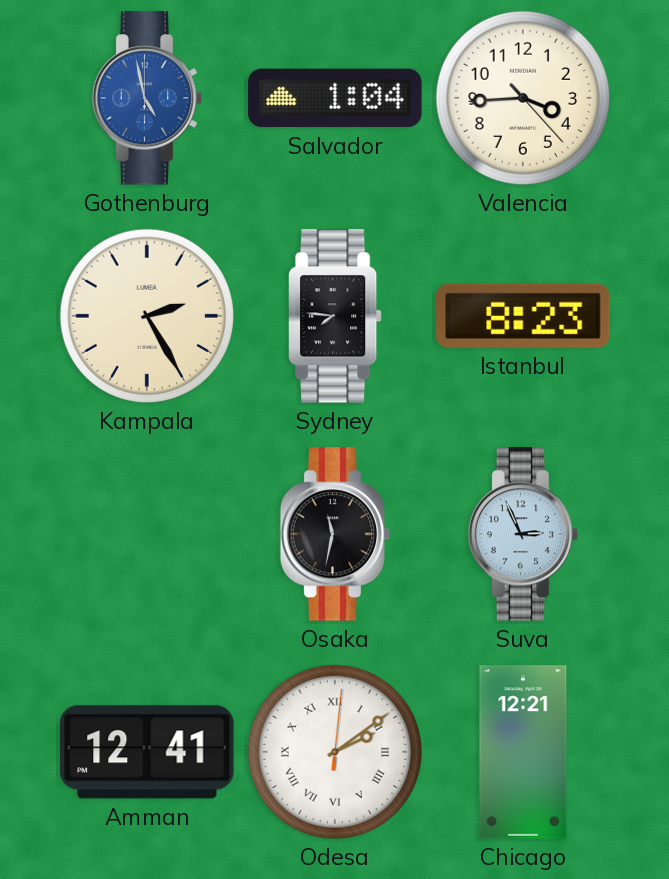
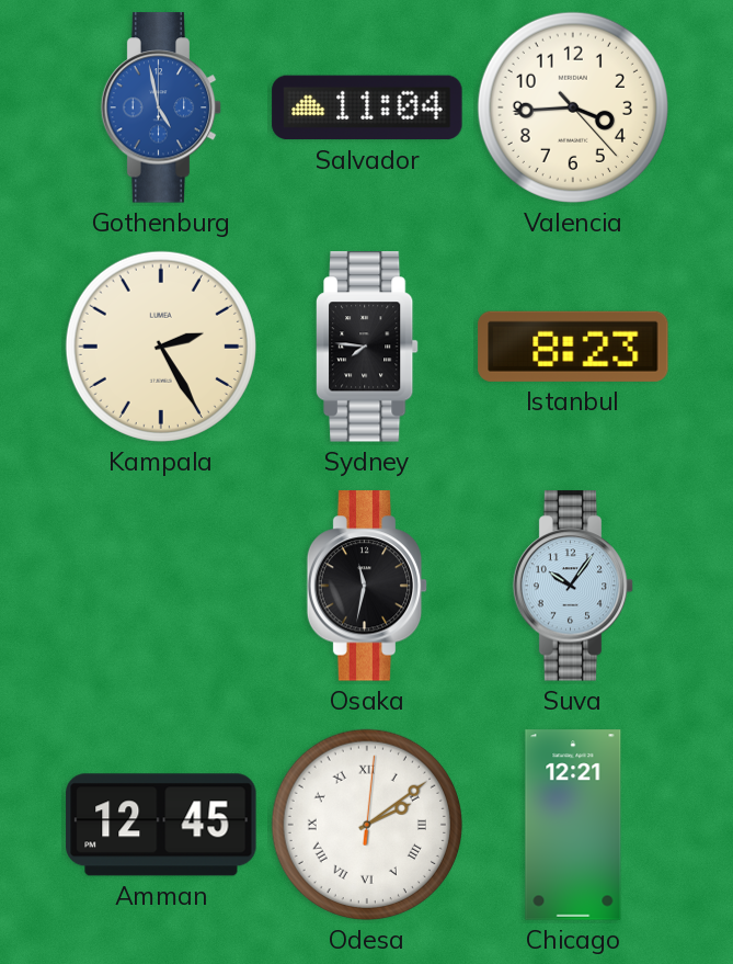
Salvador: 1:04 -> 11:04
Suva: 2:56 -> 10:06
Amman: 12:41 -> 12:45
